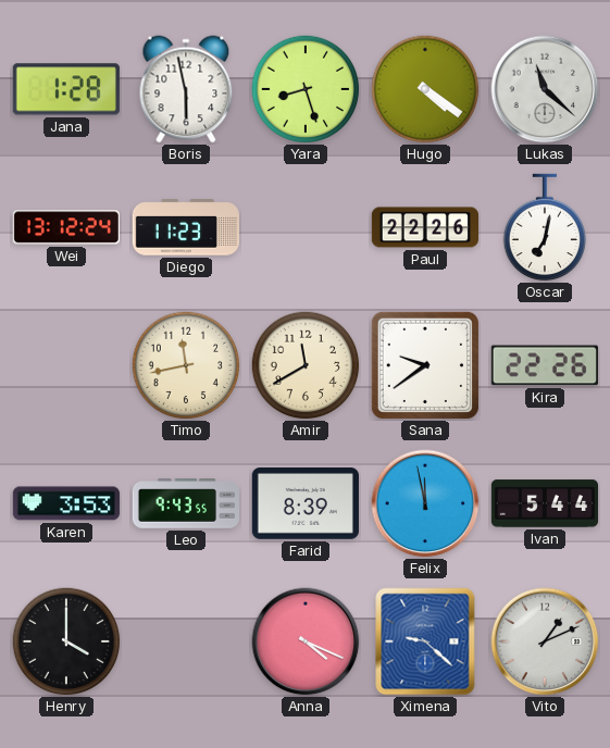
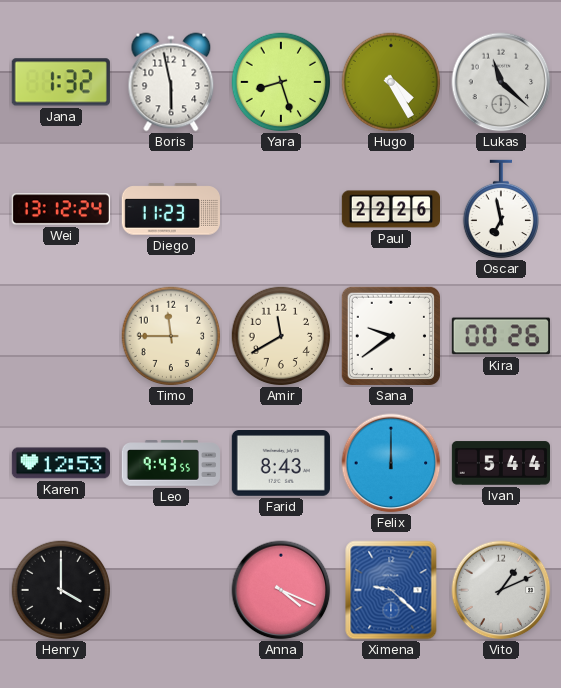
Jana: 1:28 -> 1:32
Hugo: 4:21 -> 4:25
Oscar: 7:02 -> 6:58
Timo: 11:43 -> 11:45
Kira: 22:26 -> 00:26
Karen: 3:53 -> 12:53
Farid: 8:39 -> 8:43
Felix: 11:58 -> 12:00
